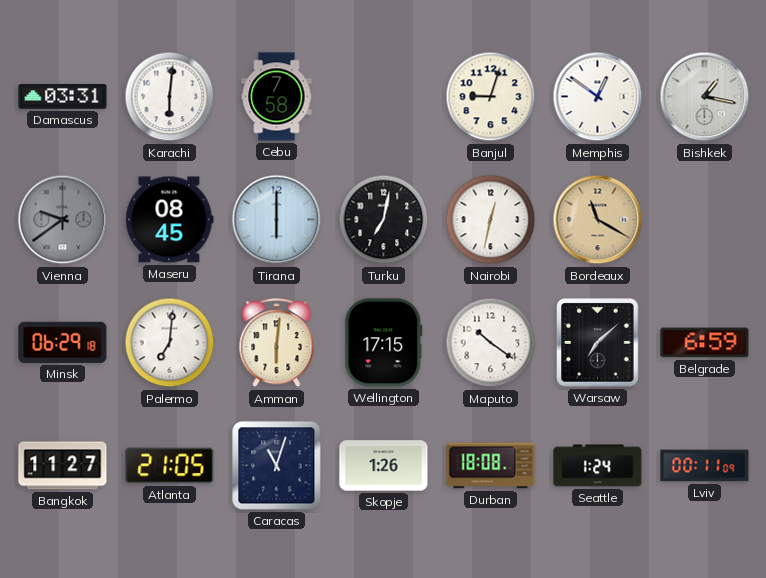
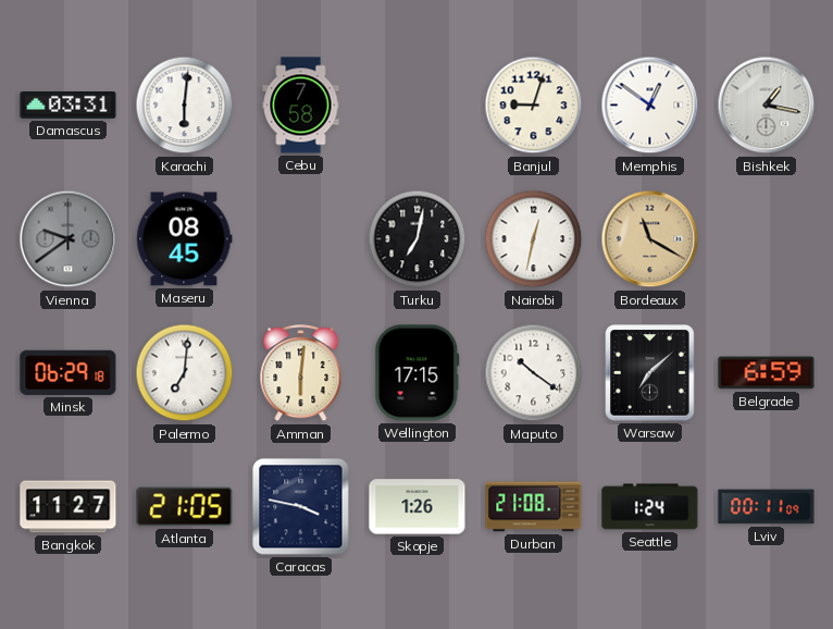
Tirana: 6:00 -> none
Caracas: 11:03 -> 3:47
Durban: 18:08 -> 21:08
